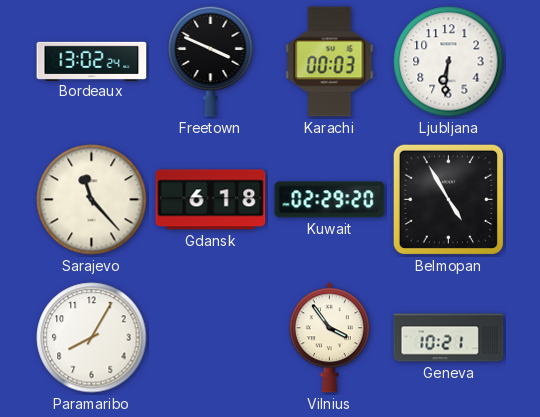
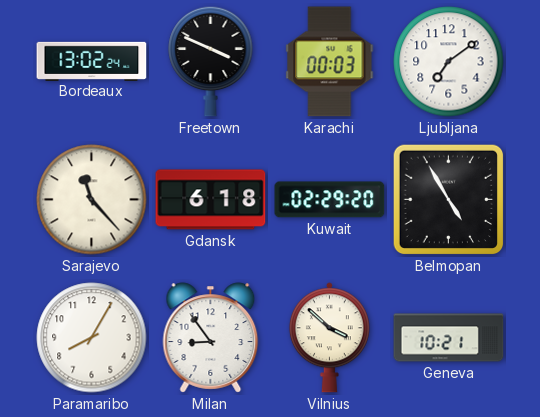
Ljubljana: 6:31 -> 7:09
Milan: none -> 8:54
Vilnius: 3:54 -> 3:52
